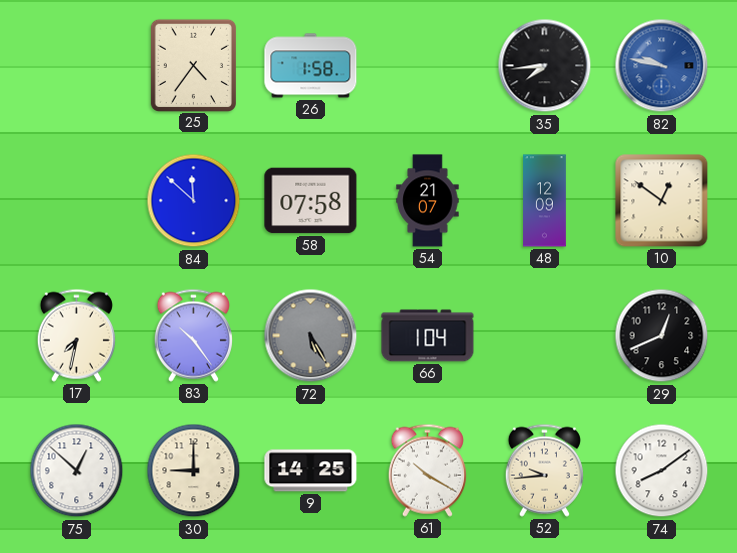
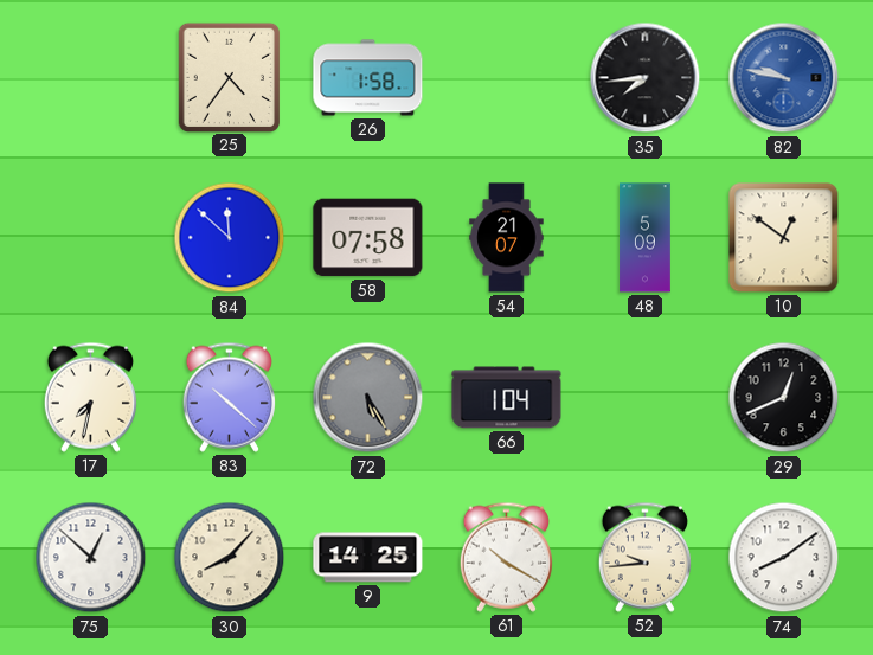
48: 12:09 -> 5:09
83: 10:24 -> 10:22
30: 9:00 -> 8:07
